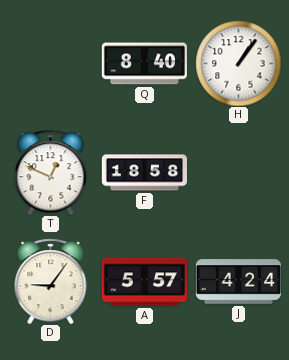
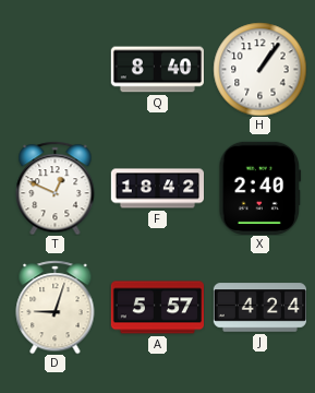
F: 18:58 -> 18:42
X: none -> 2:40
D: 9:06 -> 9:03
